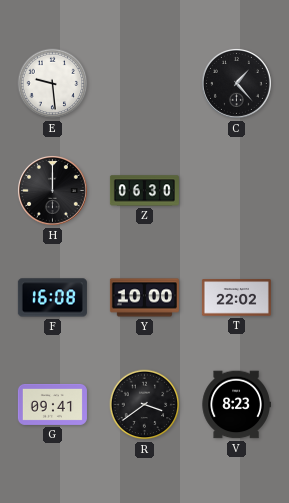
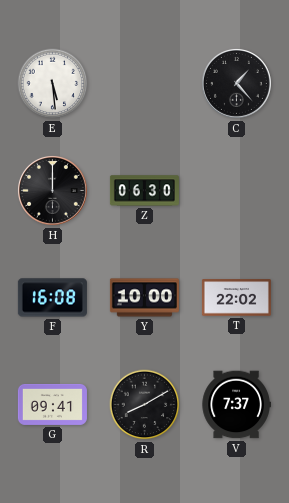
E: 9:29 -> 5:29
R: 3:39 -> 8:10
V: 8:23 -> 7:37
